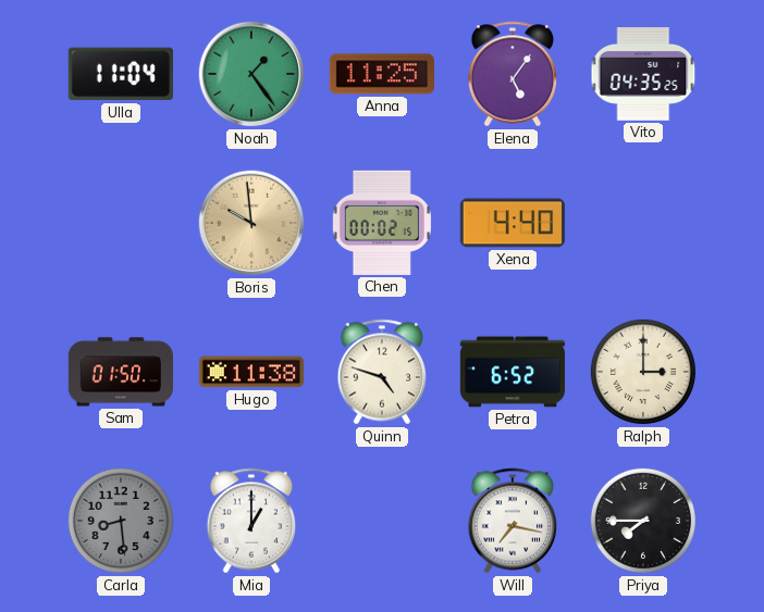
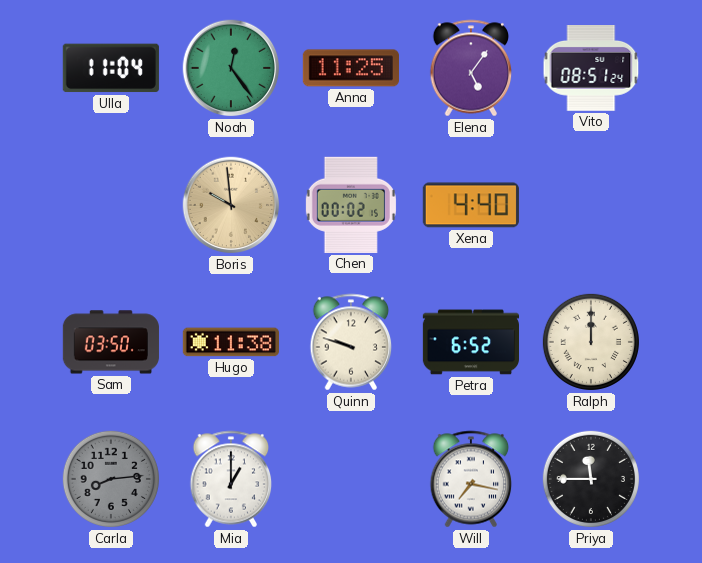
Noah: 1:24 -> 12:24
Vito: 04:35 -> 08:51
Sam: 01:50 -> 03:50
Quinn: 4:48 -> 9:48
Ralph: 3:00 -> 12:00
Carla: 8:29 -> 8:14
Priya: 7:45 -> 11:45
